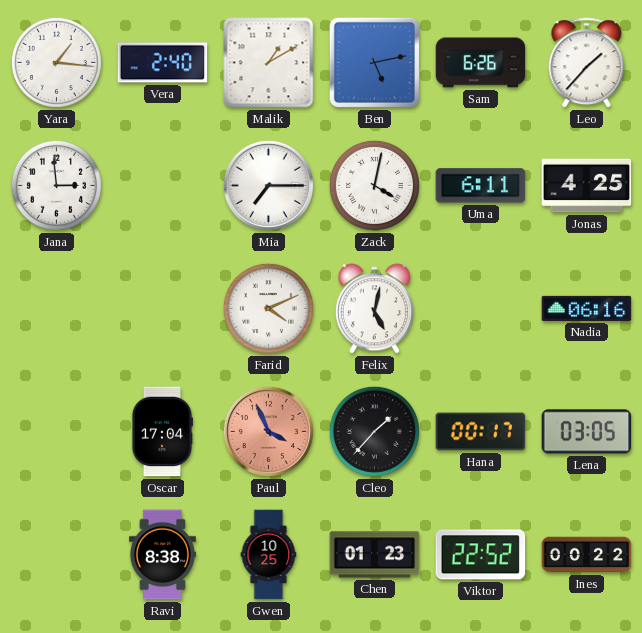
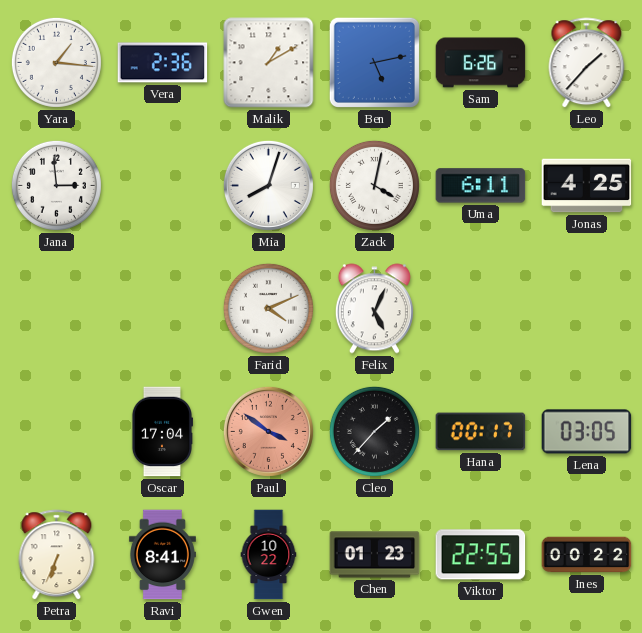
Vera: 2:40 -> 2:36
Mia: 7:15 -> 8:03
Felix: 5:02 -> 5:04
Nadia: 06:16 -> none
Paul: 3:56 -> 3:51
Petra: none -> 6:34
Ravi: 8:38 -> 8:41
Gwen: 10:25 -> 10:22
Viktor: 22:52 -> 22:55
